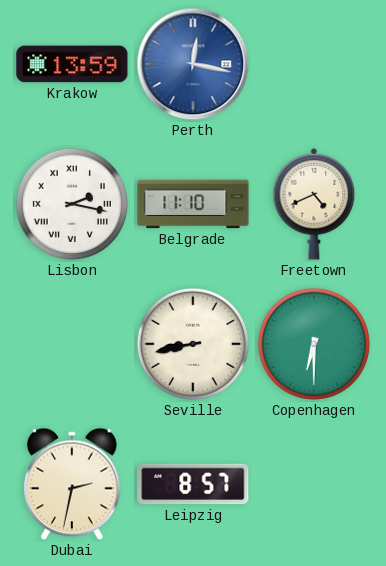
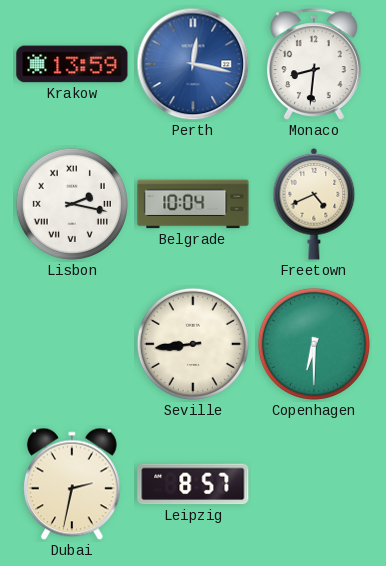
Monaco: none -> 8:31
Belgrade: 11:10 -> 10:04
Seville: 8:43 -> 8:44
